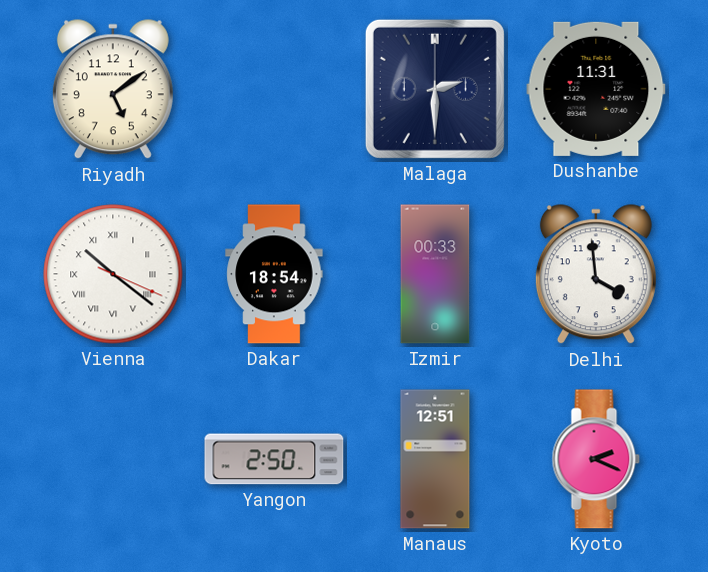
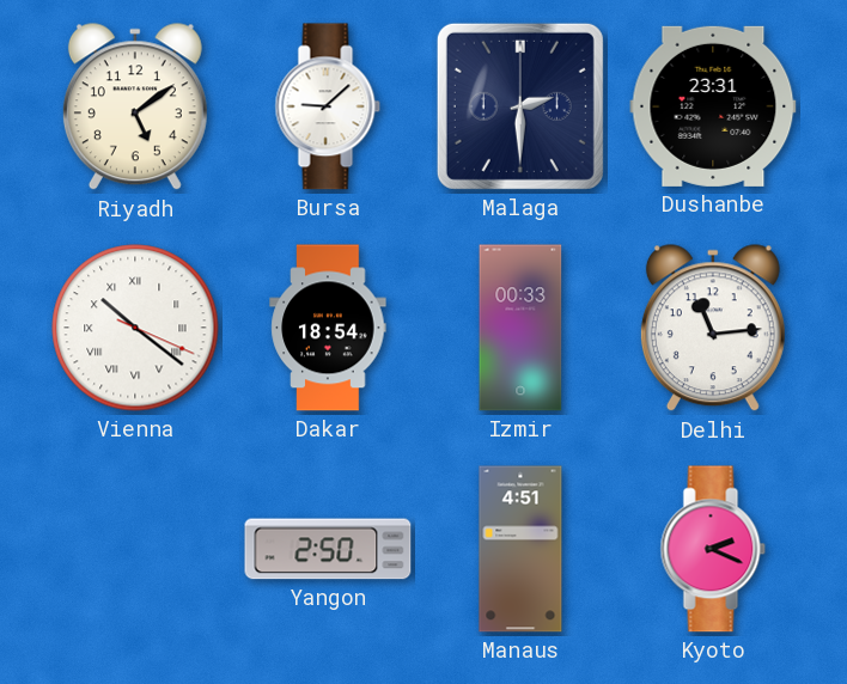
Bursa: none -> 9:08
Dushanbe: 11:31 -> 23:31
Delhi: 3:59 -> 11:14
Manaus: 12:51 -> 4:51
